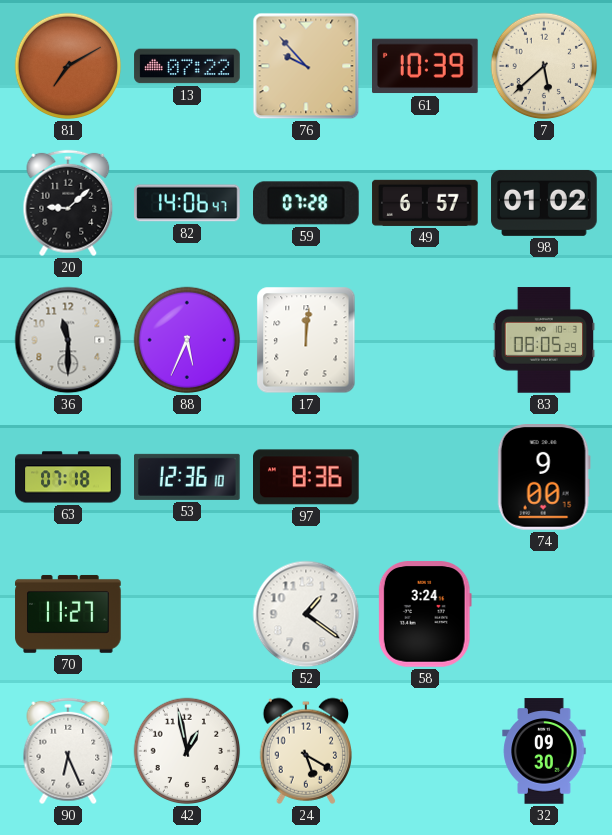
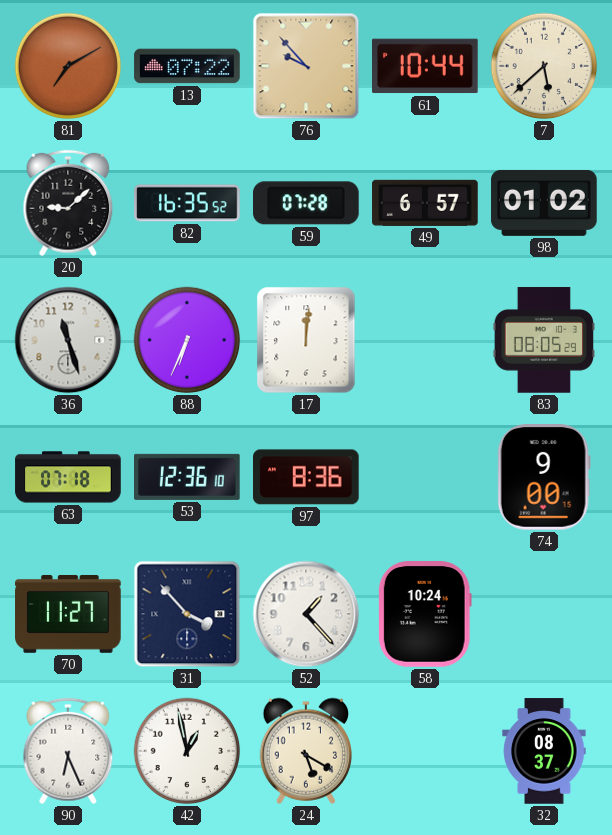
61: 10:39 -> 10:44
82: 14:06 -> 16:35
36: 11:30 -> 11:27
88: 5:34 -> 6:34
31: none -> 3:53
52: 1:21 -> 1:23
58: 3:24 -> 10:24
32: 09:30 -> 08:37
